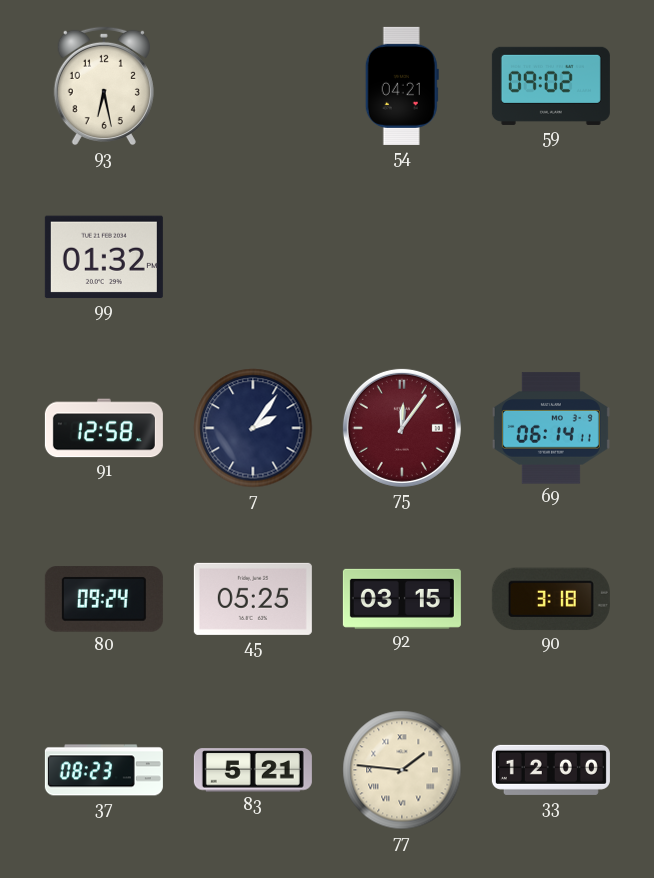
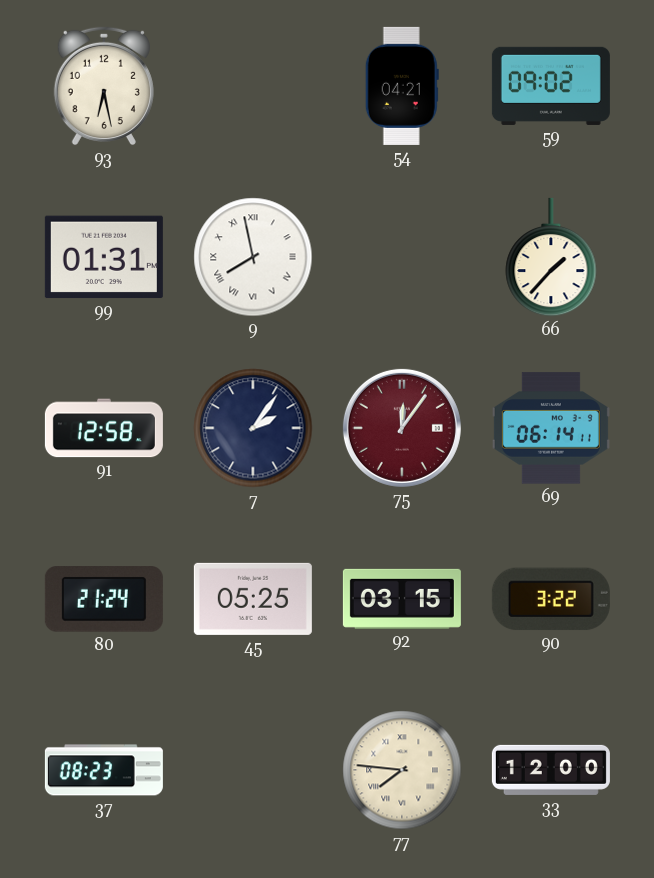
99: 01:32 -> 01:31
9: none -> 7:58
66: none -> 1:37
80: 09:24 -> 21:24
90: 3:18 -> 3:22
83: 5:21 -> none
77: 1:46 -> 7:46
